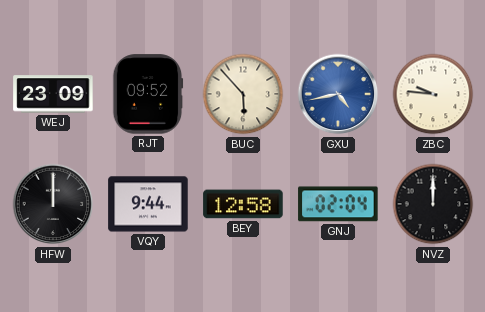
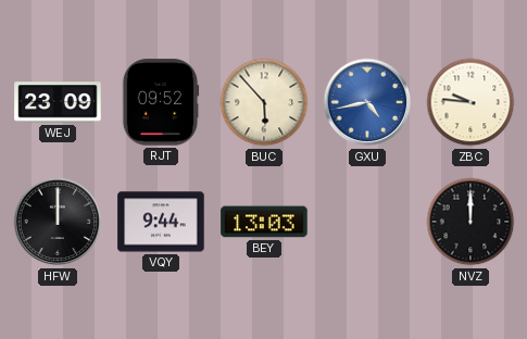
BEY: 12:58 -> 13:03
GNJ: 02:04 -> none
